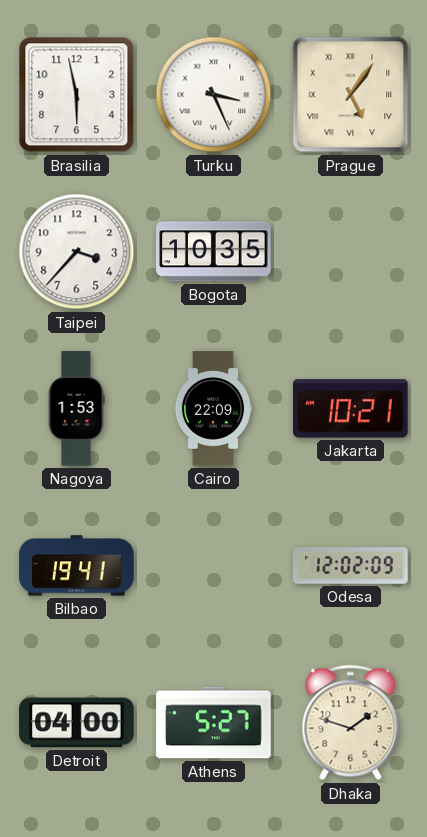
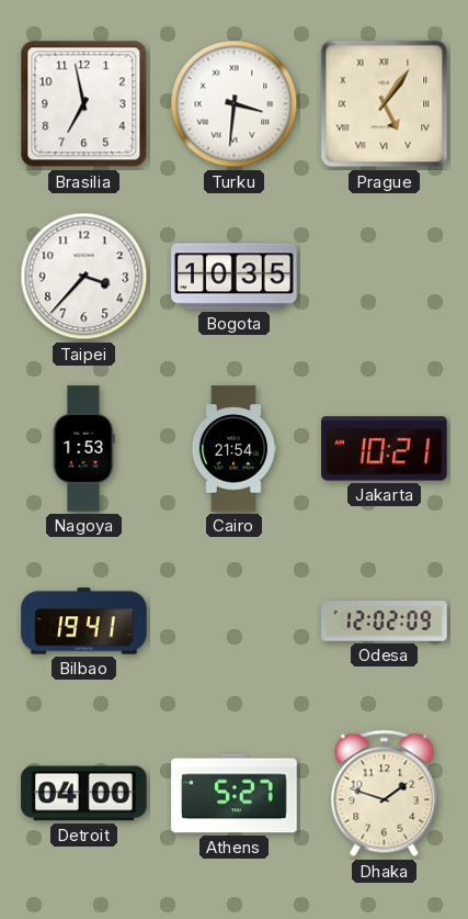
Brasilia: 5:58 -> 6:58
Turku: 3:26 -> 3:31
Cairo: 22:09 -> 21:54
